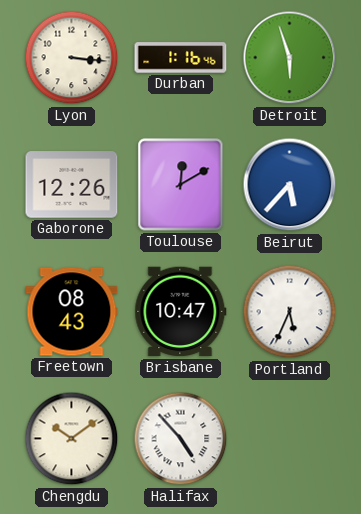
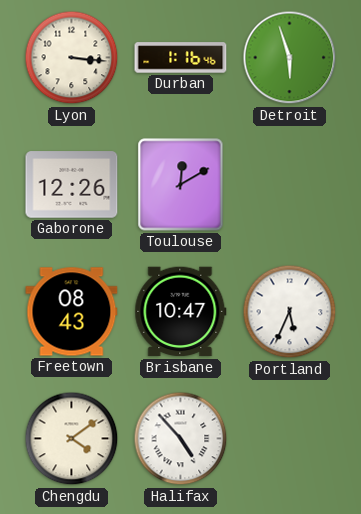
Beirut: 5:37 -> none
Chengdu: 10:09 -> 4:09
